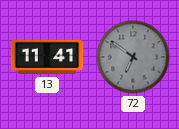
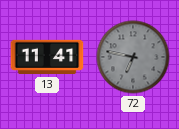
72: 6:51 -> 6:47
